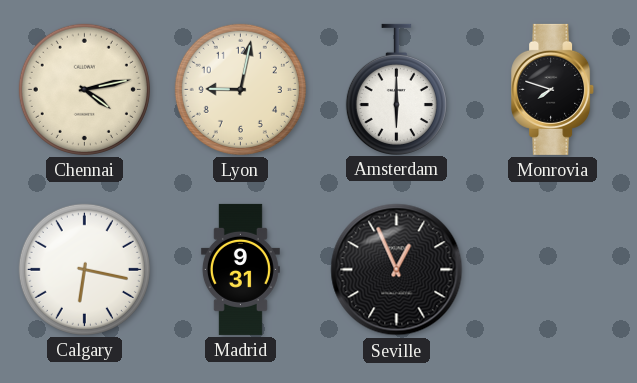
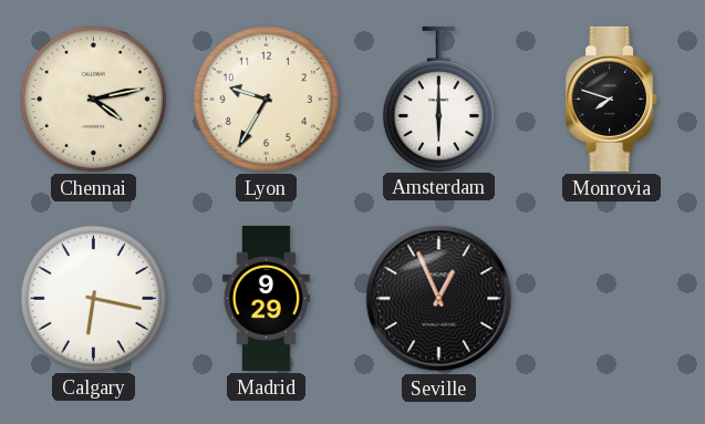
Lyon: 9:02 -> 9:35
Madrid: 9:31 -> 9:29
